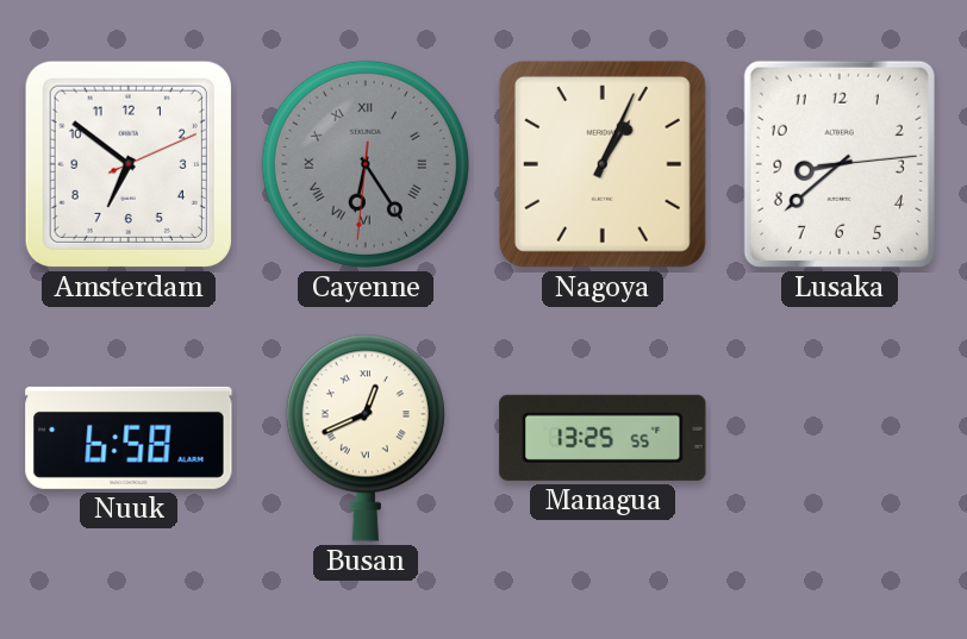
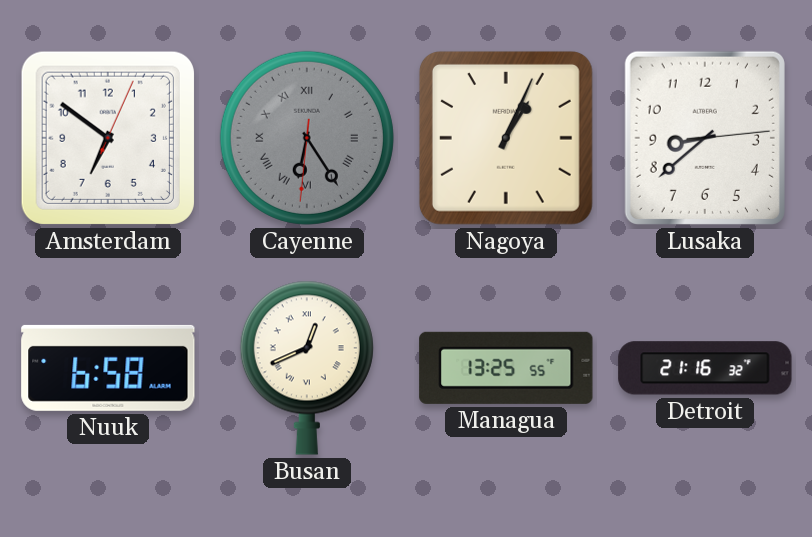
Amsterdam: 6:51:11 -> 6:51:04
Detroit: none -> 21:16
